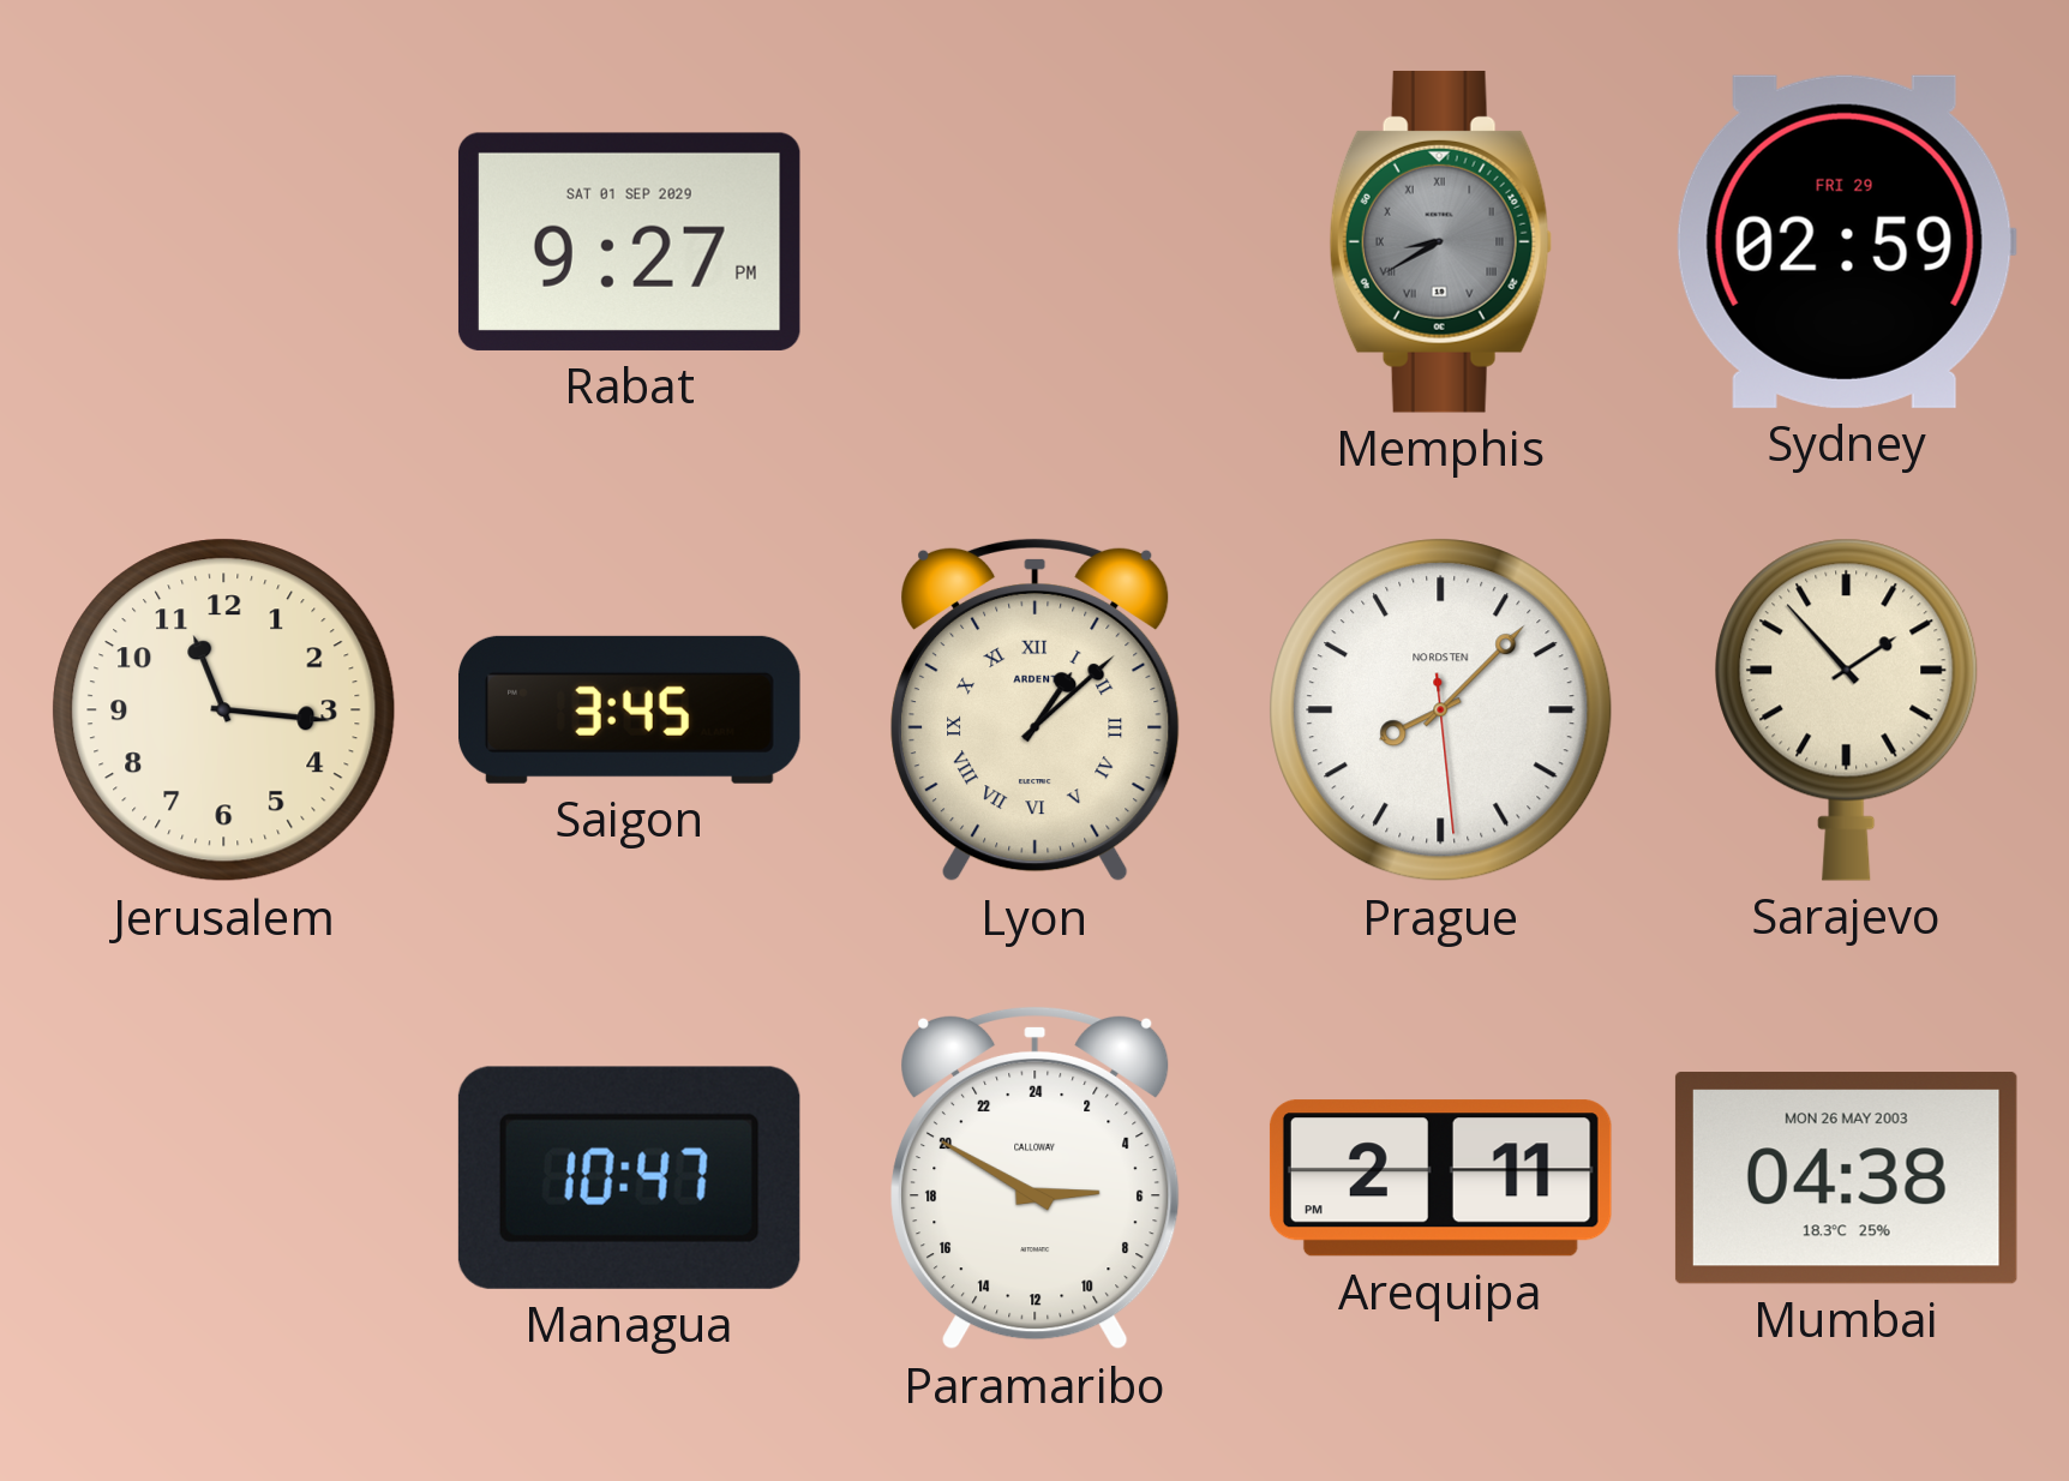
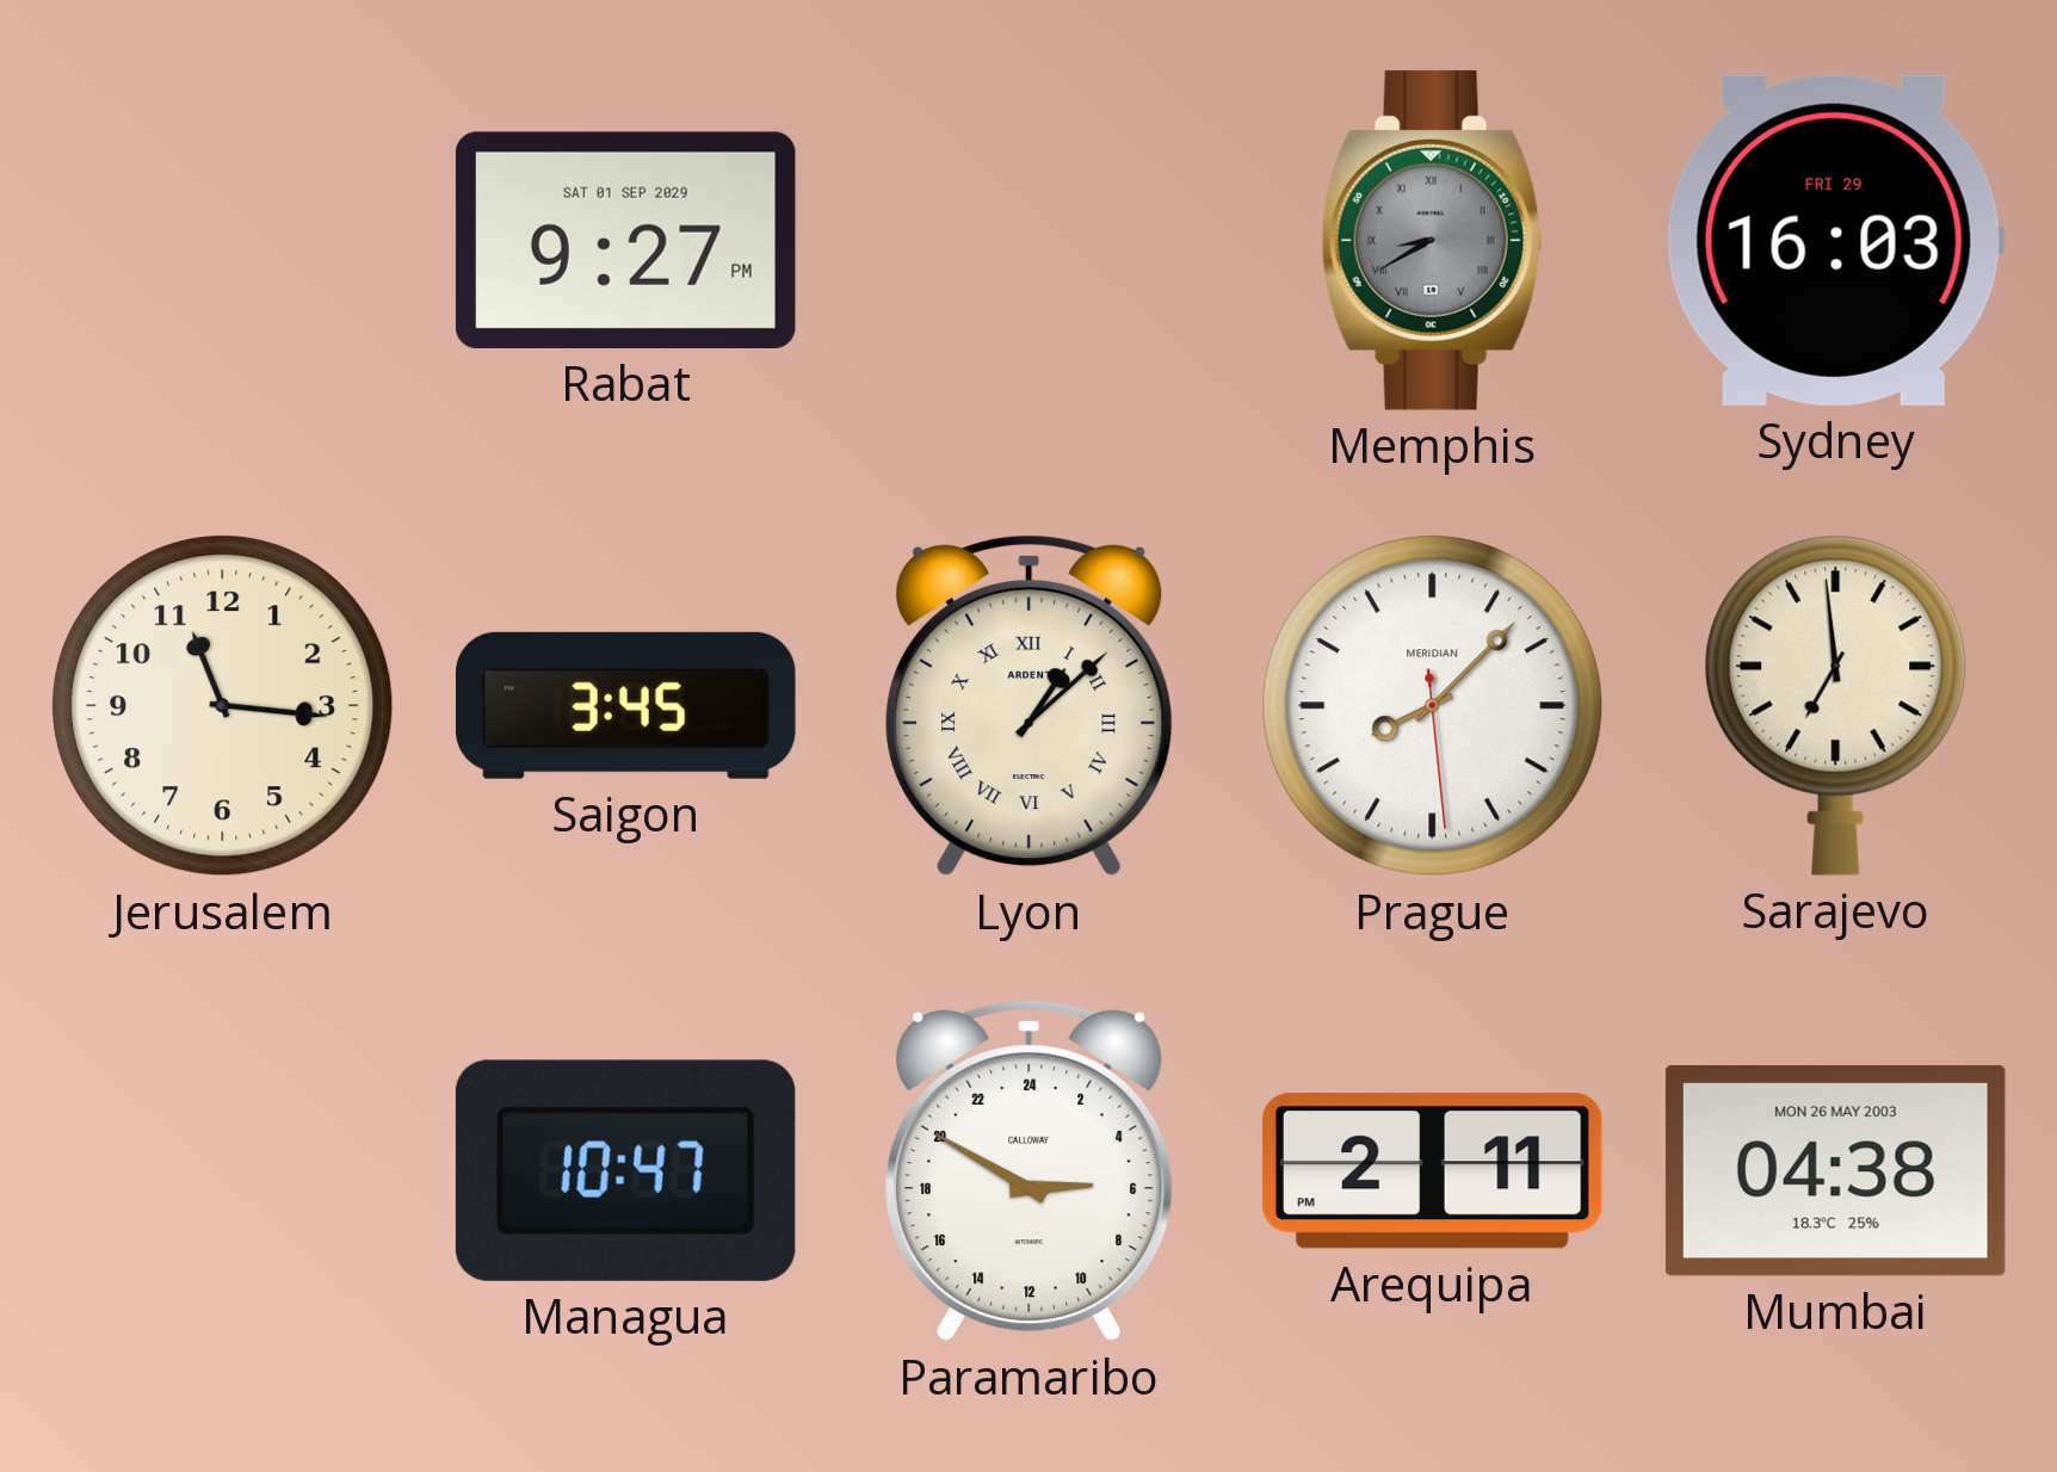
Sydney: 02:59 -> 16:03
Prague brand: NORDSTEN -> MERIDIAN
Sarajevo: 1:53 -> 6:59
